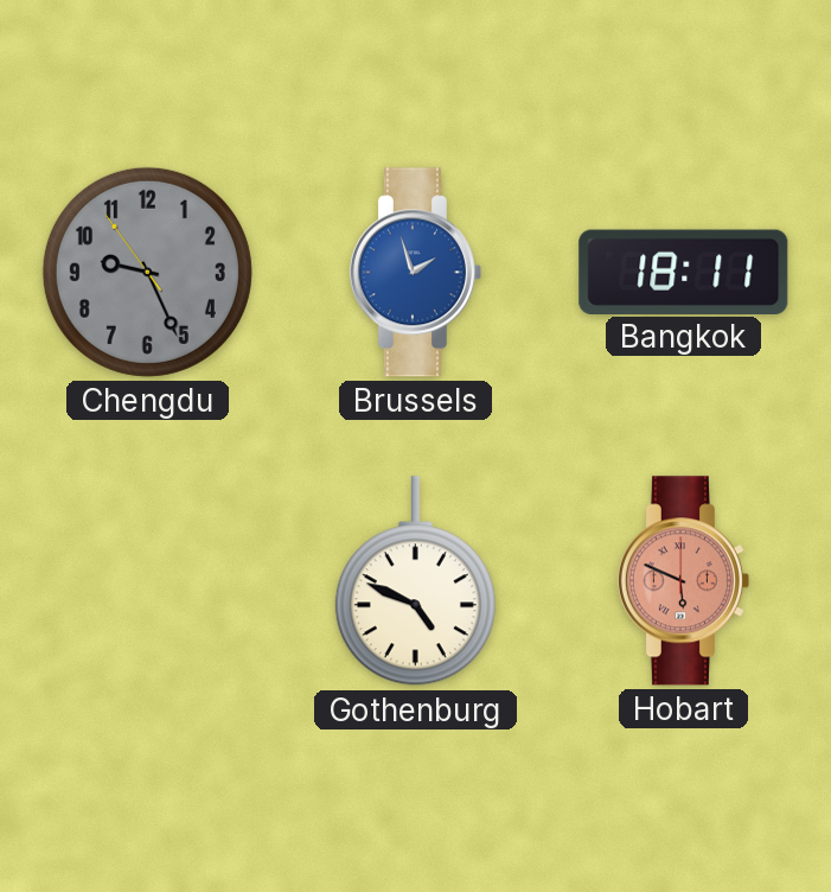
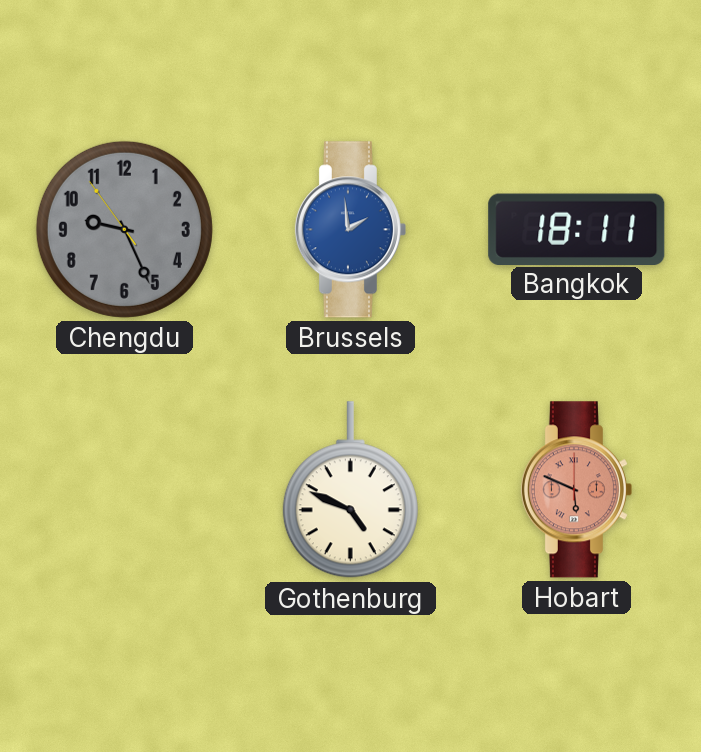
Brussels: 1:57 -> 1:59
